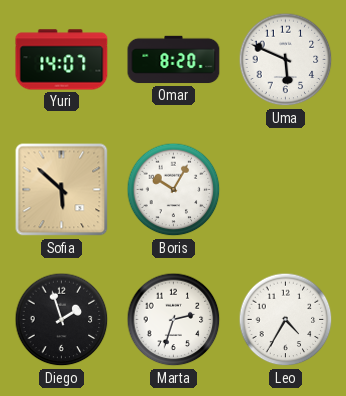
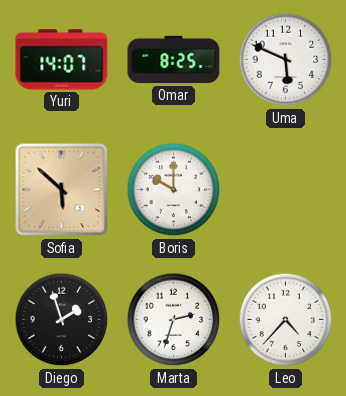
Omar: 8:20 -> 8:25
Boris: 10:05 -> 10:00
Leo: 4:35 -> 4:37
